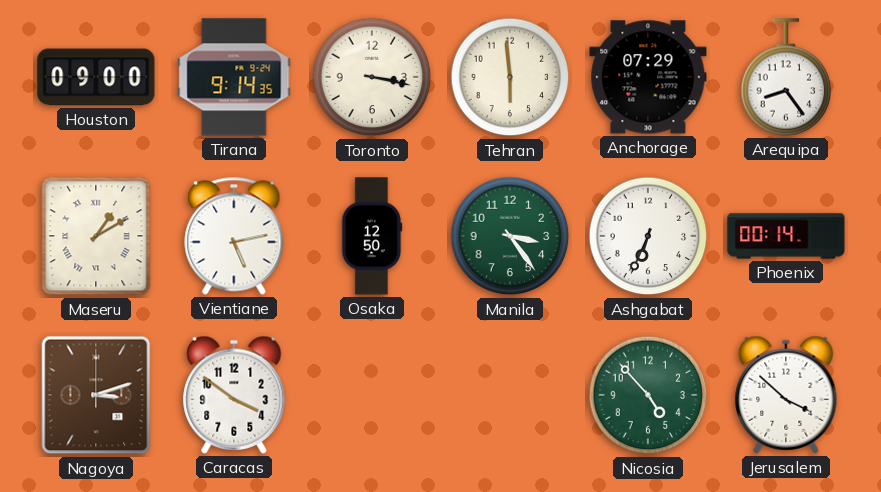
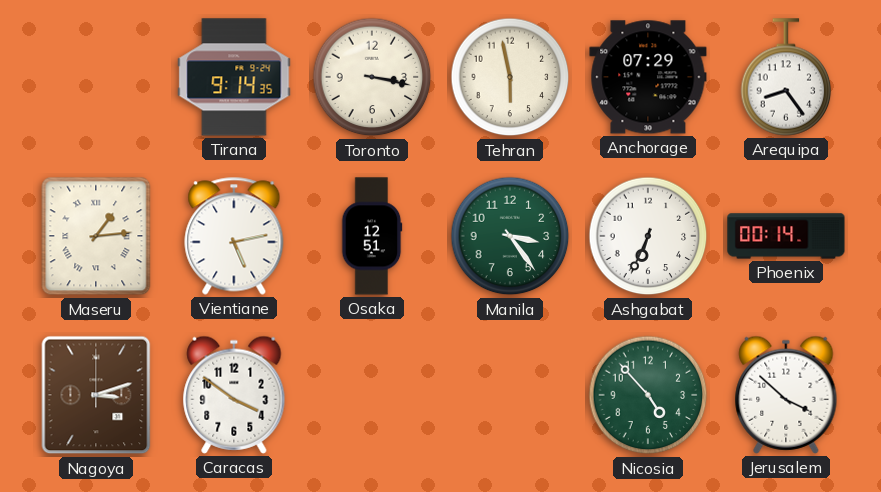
Houston: 09:00 -> none
Tehran: 5:59 -> 5:58
Maseru: 1:10 -> 1:14
Osaka: 12:50 -> 12:51
